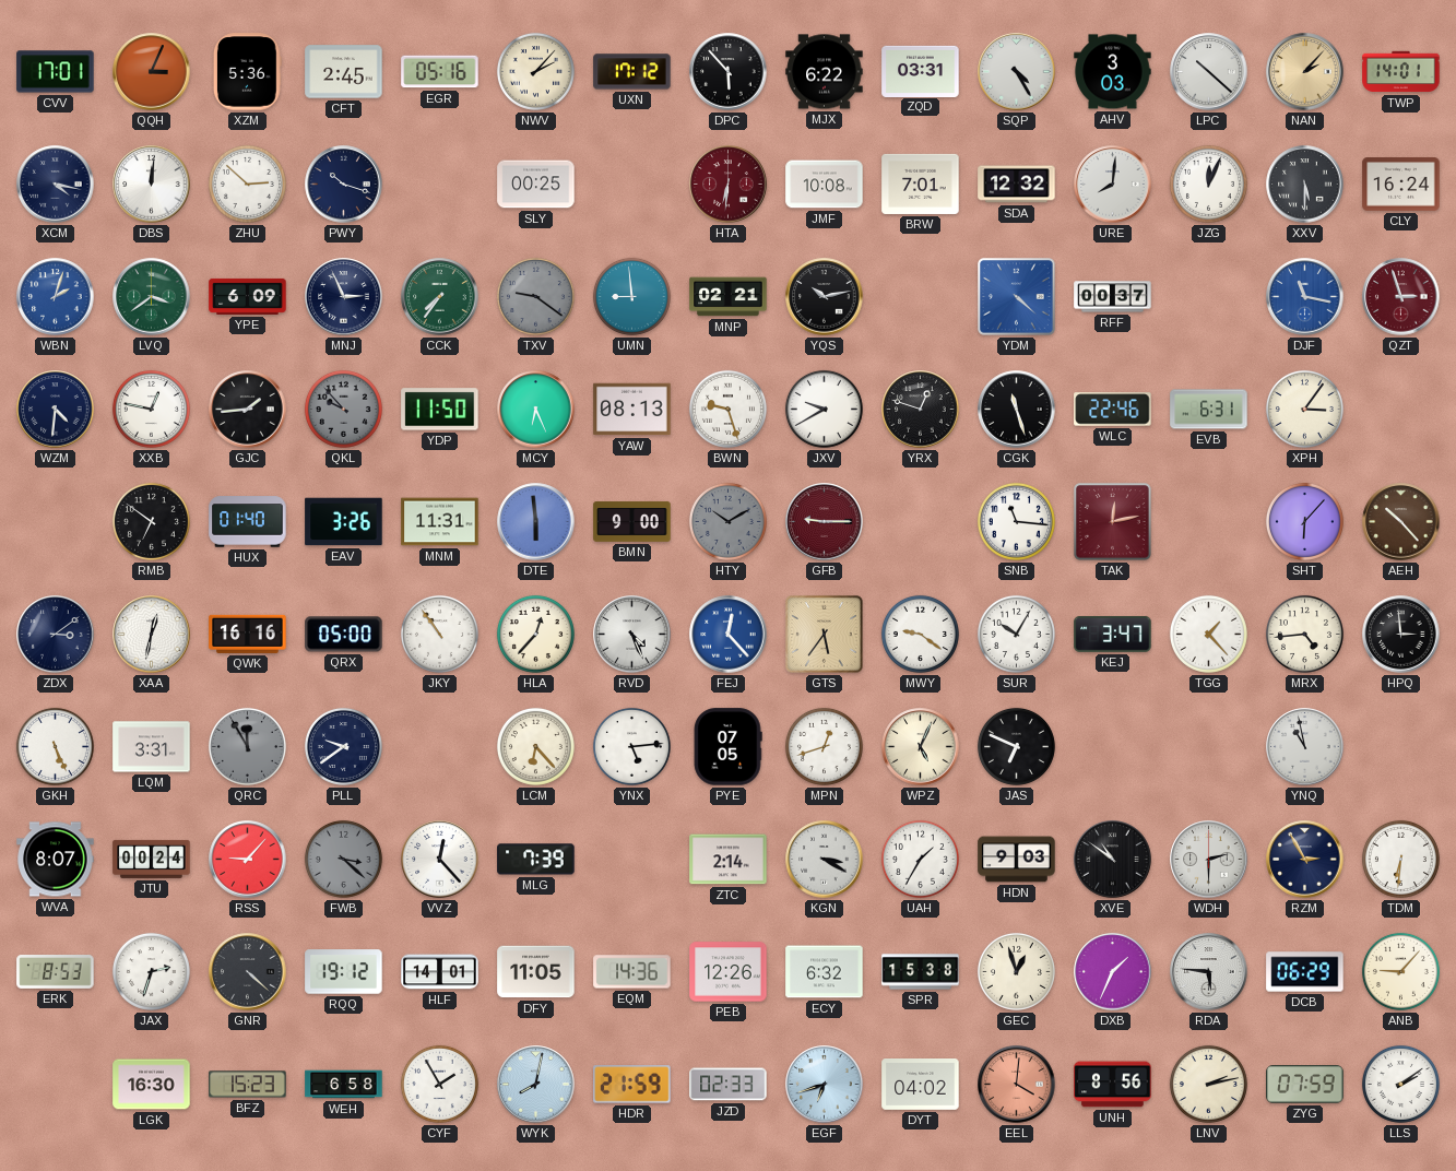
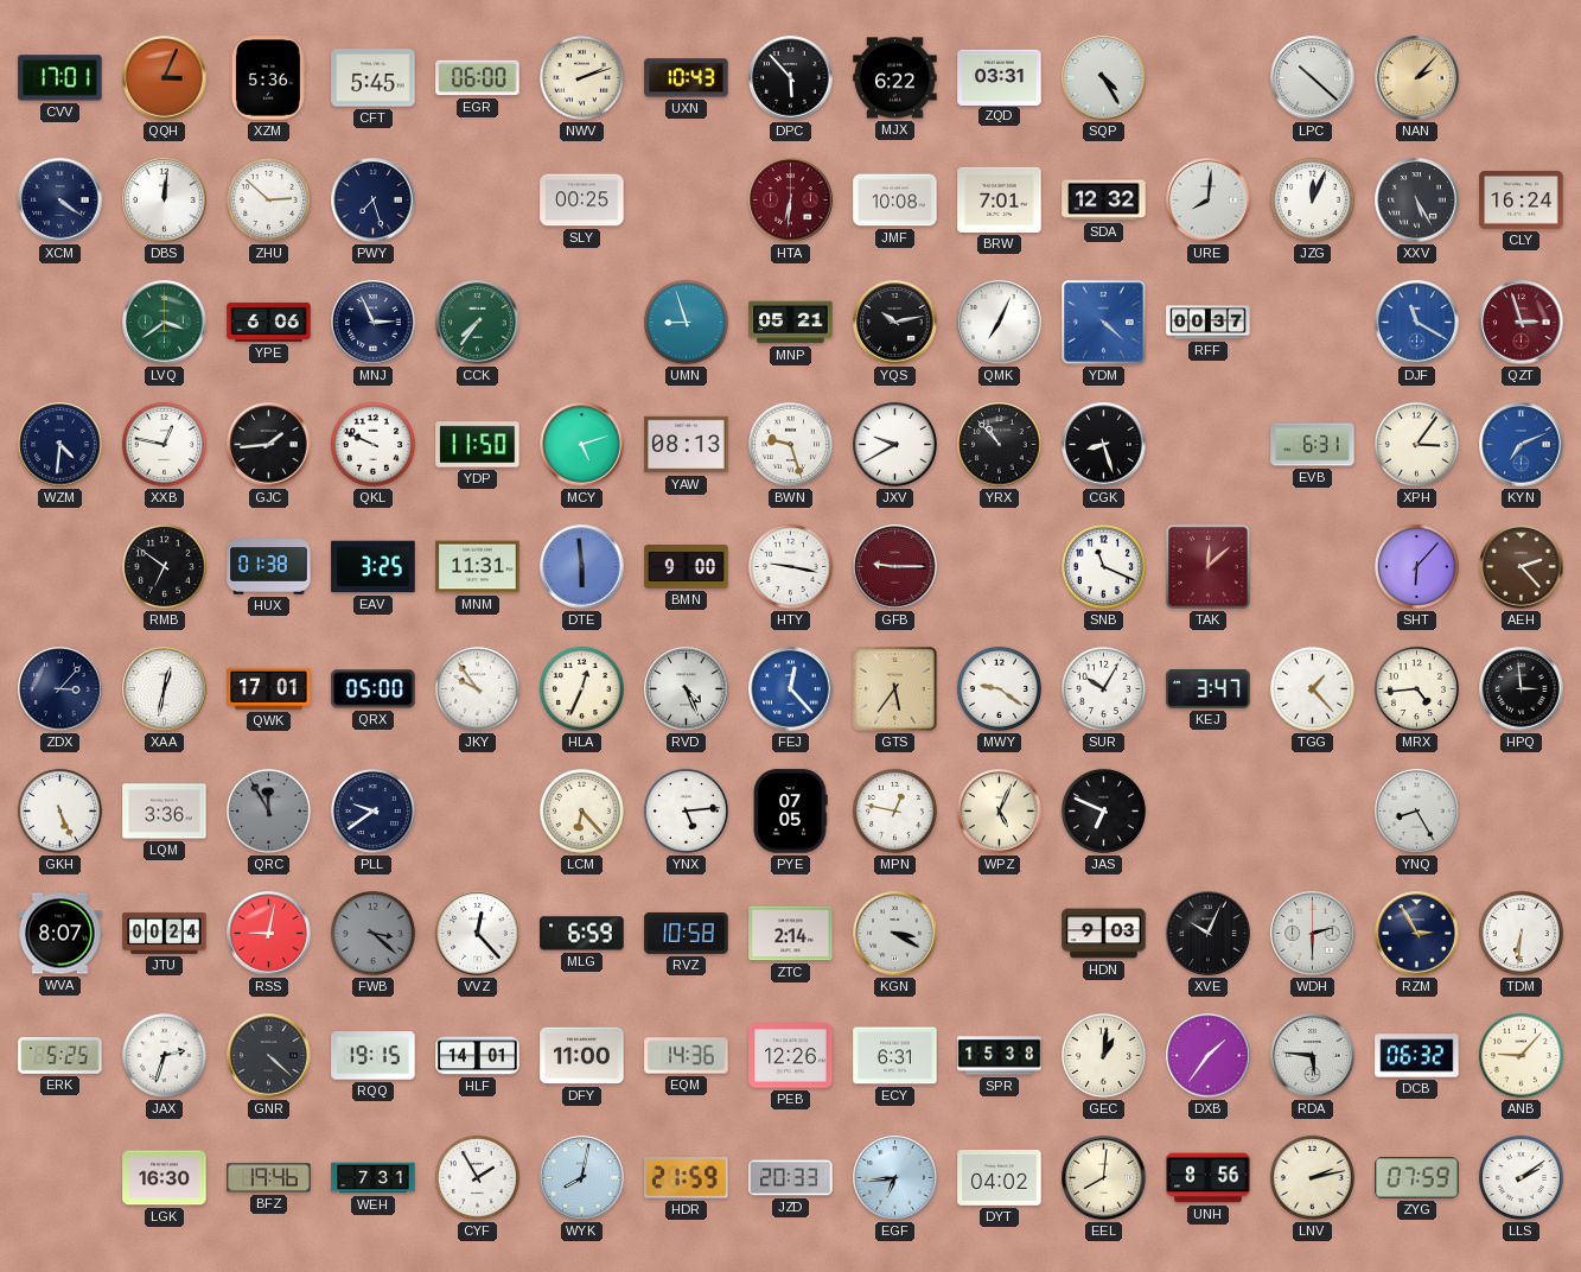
CFT: 2:45 -> 5:45
EGR: 05:16 -> 06:00
NWV: 2:07 -> 2:12
UXN: 17:12 -> 10:43
AHV: 3:03 -> none
TWP: 14:01 -> none
XCM: 4:17 -> 4:21
PWY: 10:18 -> 7:27
XXV: 5:30 -> 5:25
WBN: 2:03 -> none
YPE: 6:09 -> 6:06
TXV: 9:21 -> none
UMN: 8:59 -> 8:57
MNP: 02:21 -> 05:21
QMK: none -> 7:04
DJF: 11:17 -> 11:20
QKL: 9:53 -> 9:49
QKL dial: grey -> white
MCY: 6:26 -> 5:12
YRX: 12:48 -> 10:53
CGK: 11:27 -> 8:27
WLC: 22:46 -> none
KYN: none -> 7:11
HUX: 01:40 -> 01:38
EAV: 3:26 -> 3:25
HTY: 10:10 -> 9:17
HTY dial: grey -> white
SNB: 11:16 -> 11:19
TAK: 12:13 -> 12:08
AEH: 10:23 -> 2:23
ZDX: 3:09 -> 3:07
QWK: 16:16 -> 17:01
JKY: 10:54 -> 9:54
HLA: 12:37 -> 12:34
LQM: 3:31 -> 3:36
MPN: 12:42 -> 12:47
YNQ: 10:58 -> 8:25
RSS: 9:07 -> 9:02
MLG: 7:39 -> 6:59
RVZ: none -> 10:58
UAH: 1:35 -> none
XVE: 10:51 -> 10:04
ERK: 8:53 -> 5:25
RQQ: 19:12 -> 19:15
DFY: 11:05 -> 11:00
ECY: 6:32 -> 6:31
GEC: 12:57 -> 1:01
DXB: 1:34 -> 1:36
DCB: 06:29 -> 06:32
BFZ: 15:23 -> 19:46
WEH: 6:58 -> 7:31
JZD: 02:33 -> 20:33
EGF: 6:42 -> 6:44
EEL: 4:01 -> 8:01
EEL dial: salmon -> cream
